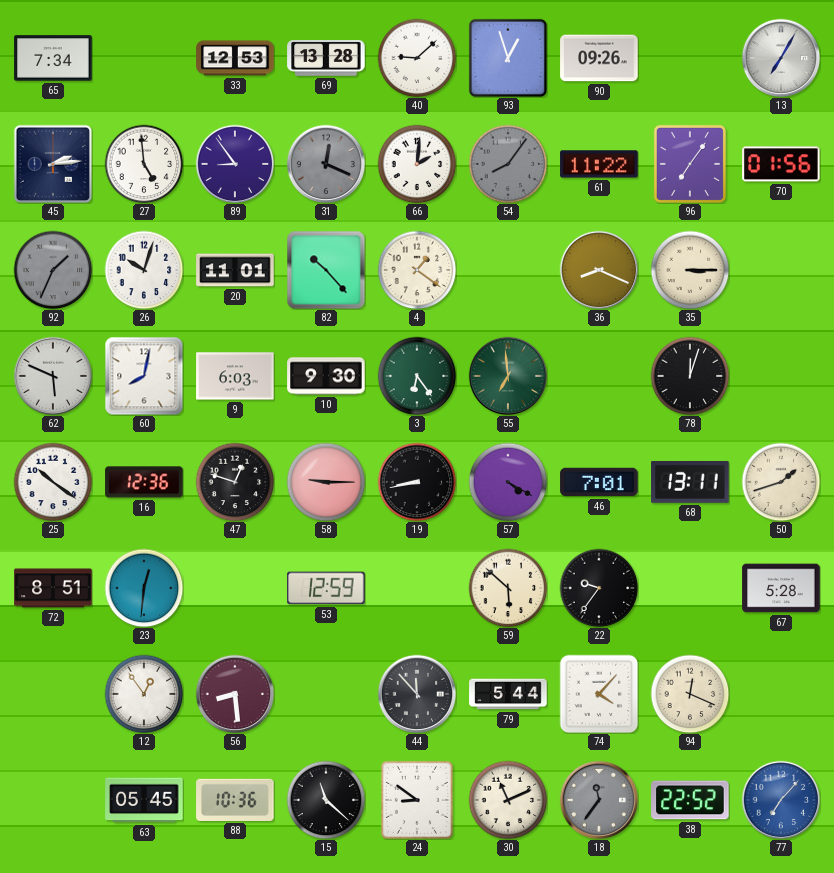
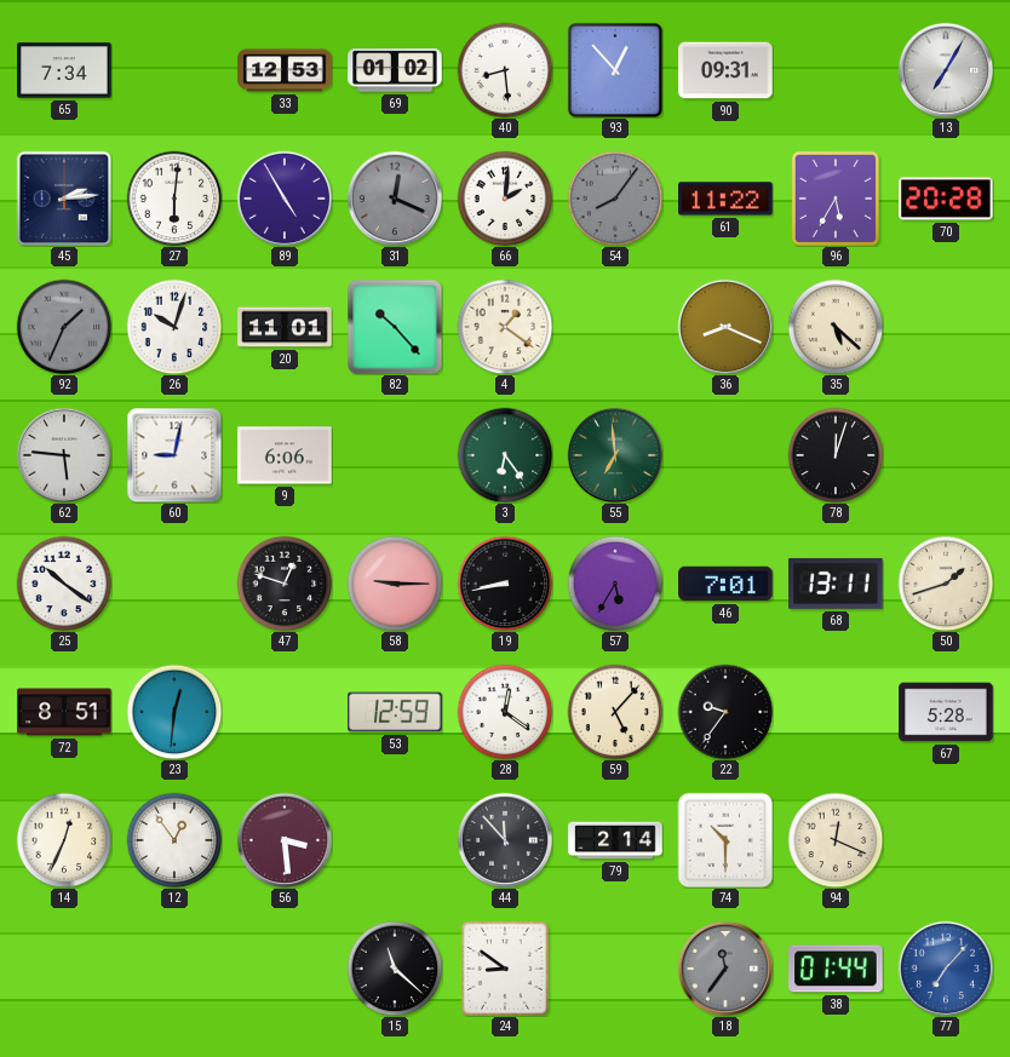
69: 13:28 -> 01:02
40: 9:08 -> 8:29
93: 12:57 -> 12:53
90: 09:26 -> 09:31
27: 4:59 -> 6:01
89: 8:54 -> 4:55
96: 7:06 -> 5:35
70: 01:56 -> 20:28
35: 3:15 -> 5:22
62: 5:49 -> 5:46
60: 8:02 -> 9:02
9: 6:03 -> 6:06
10: 9:30 -> none
16: 12:36 -> none
57: 4:20 -> 5:35
28: none -> 12:21
59: 5:52 -> 5:07
14: none -> 12:34
56: 8:29 -> 3:29
79: 5:44 -> 2:14
74: 4:07 -> 10:30
63: 05:45 -> none
88: 10:36 -> none
30: 11:11 -> none
38: 22:52 -> 01:44
